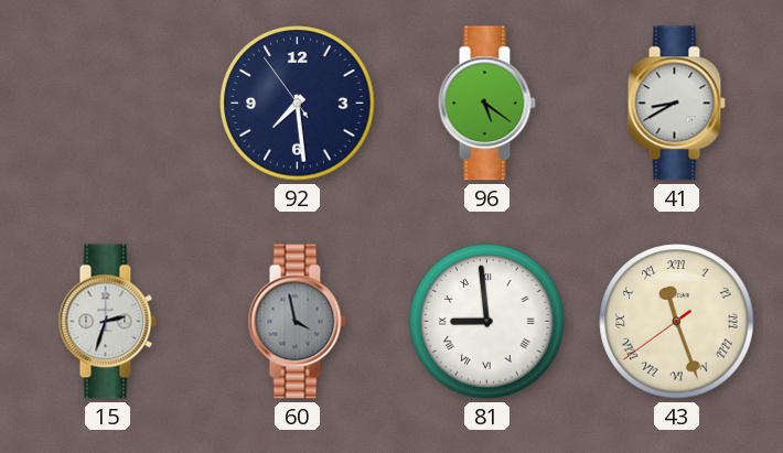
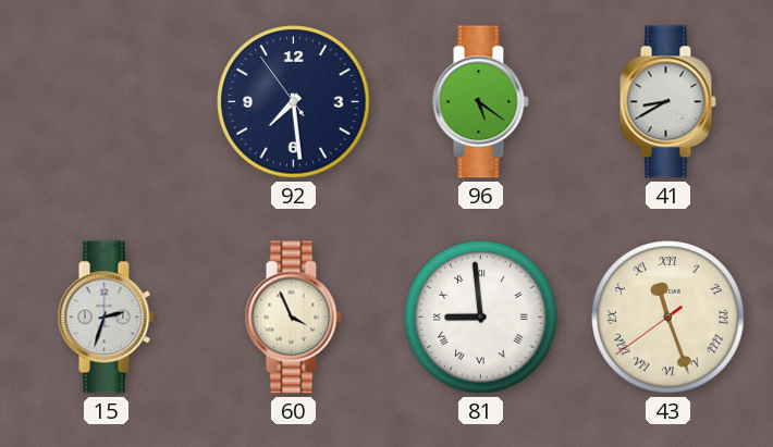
60: 3:58 -> 3:56
60 dial: grey -> cream
